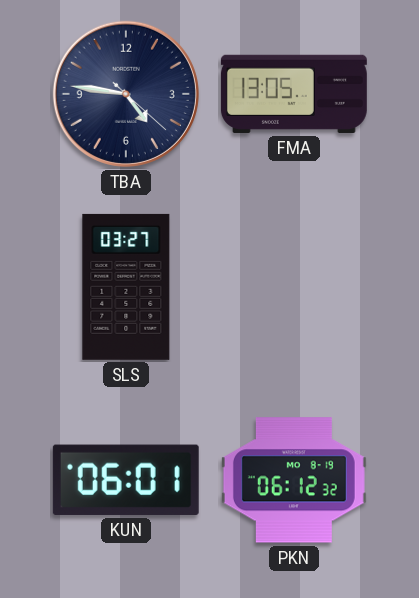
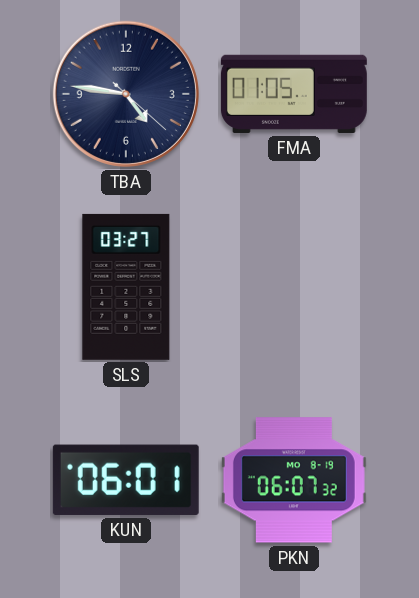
FMA: 13:05 -> 01:05
PKN: 06:12 -> 06:07
